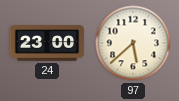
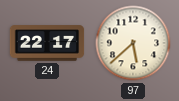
24: 23:00 -> 22:17
